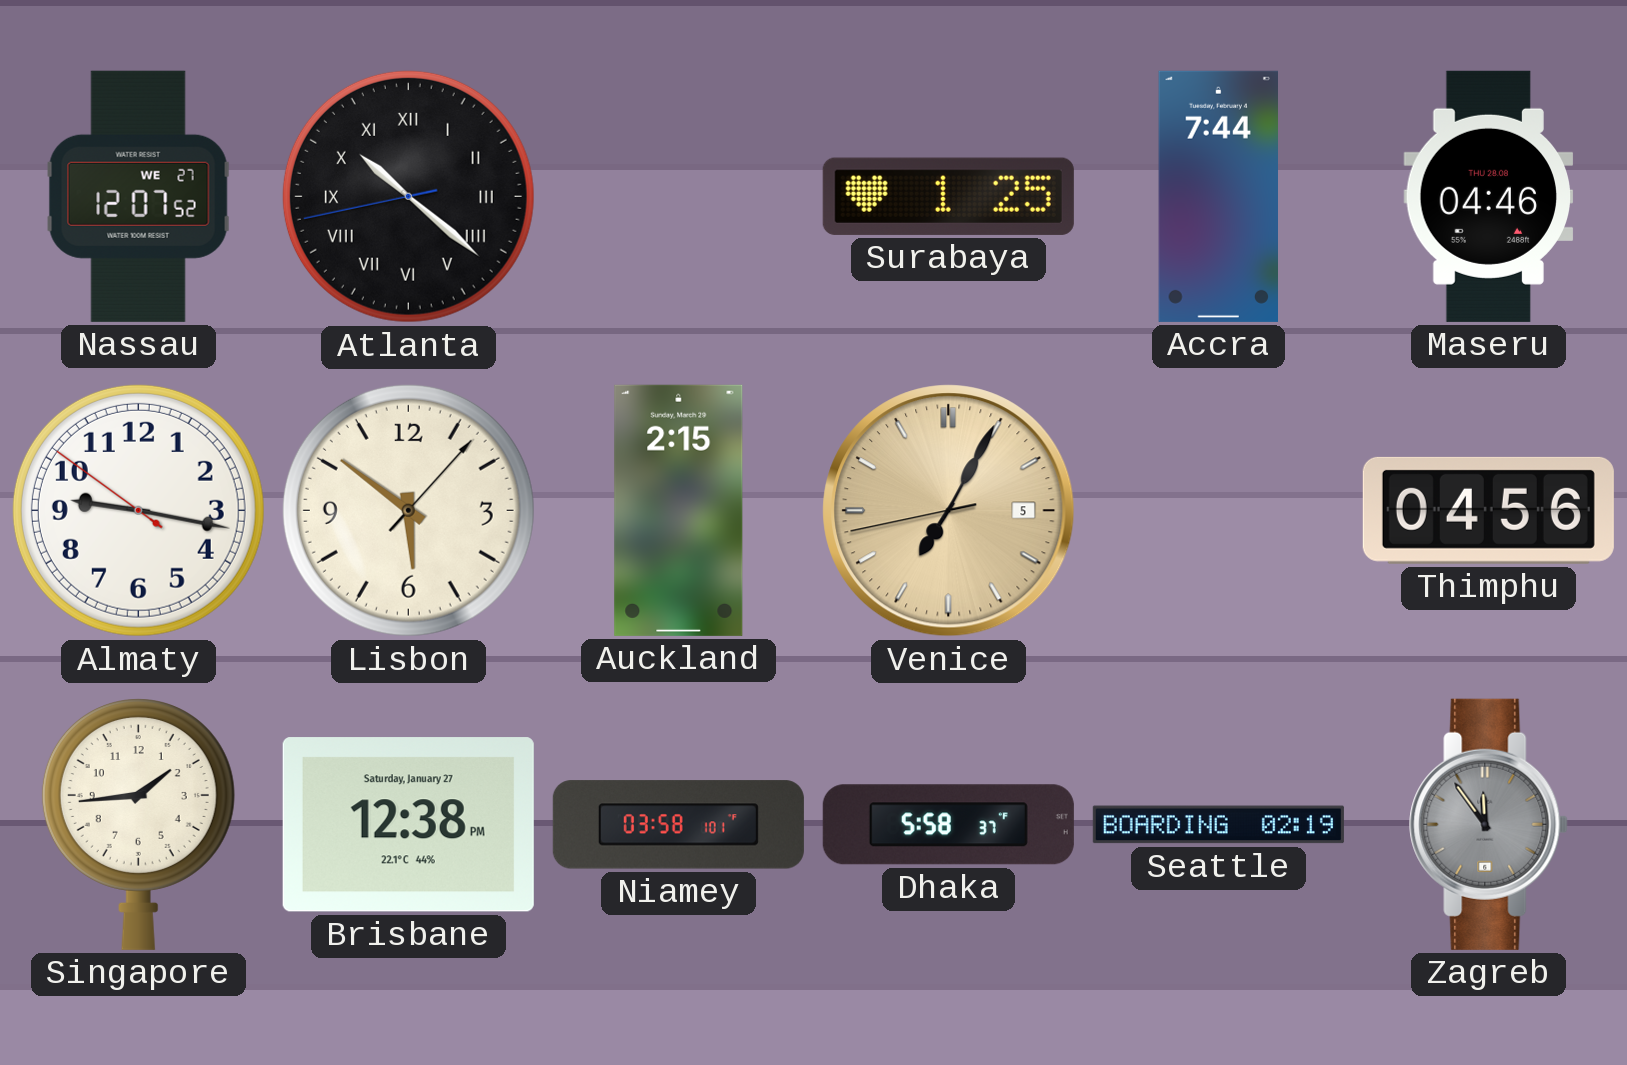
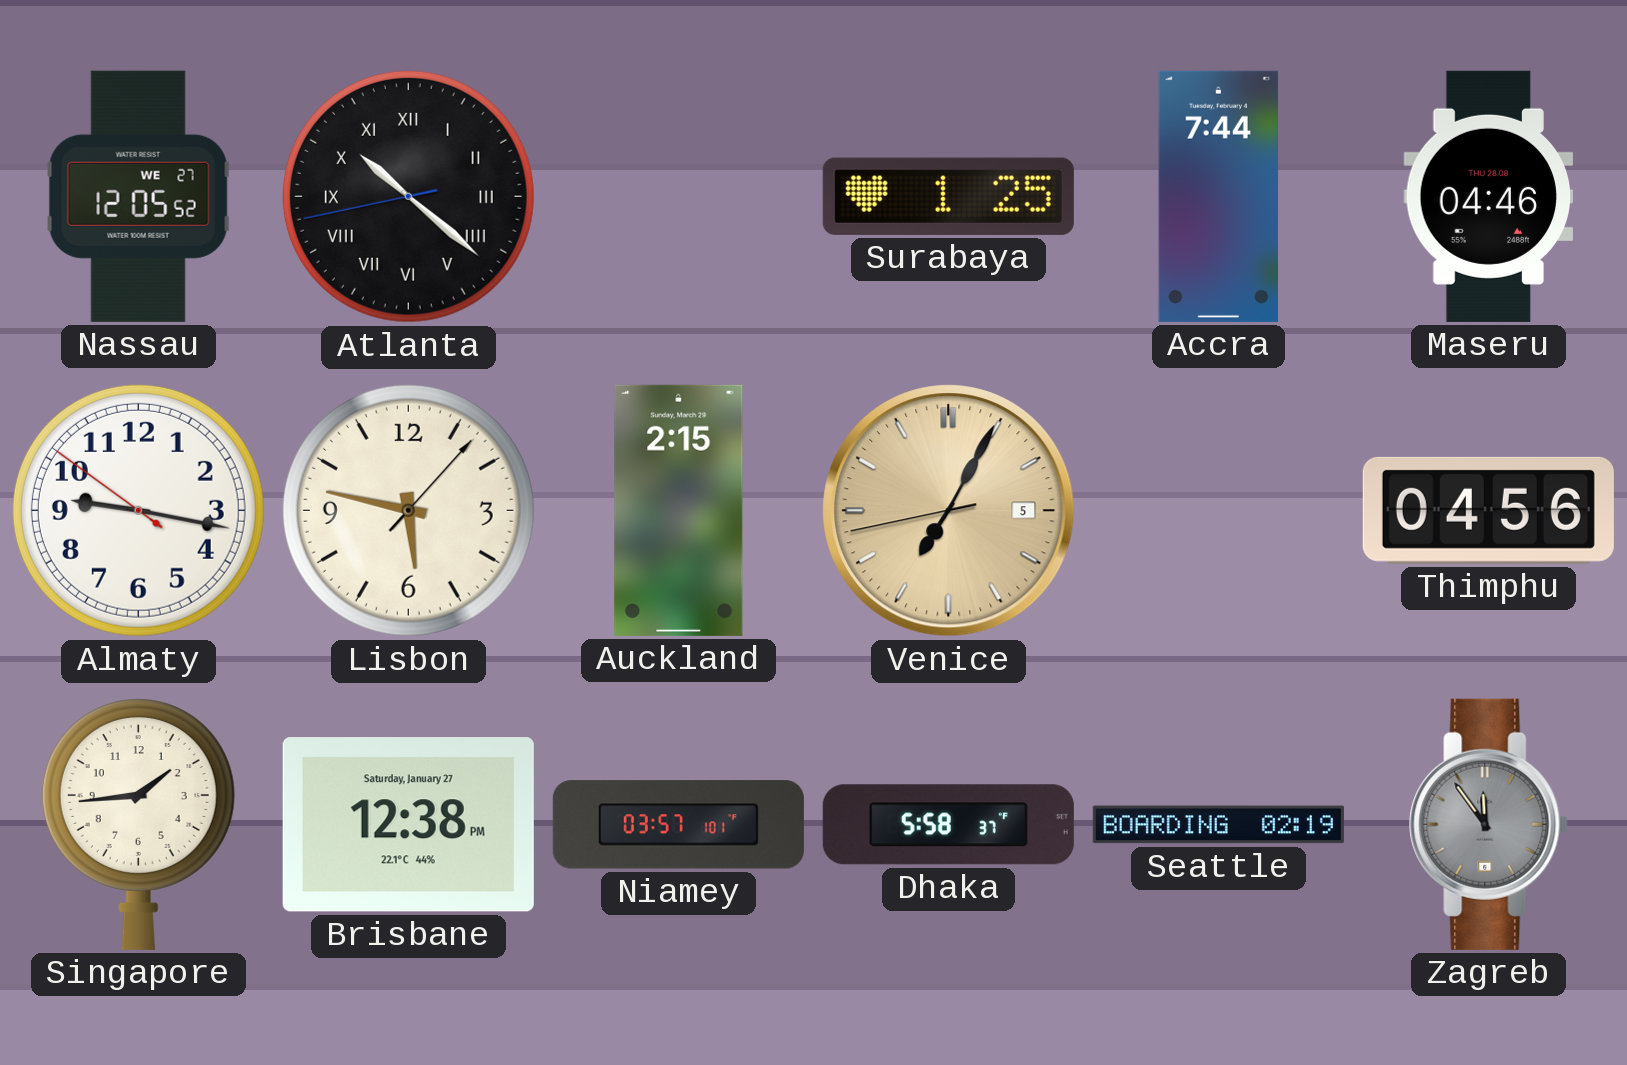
Nassau: 12:07 -> 12:05
Lisbon: 5:51 -> 5:47
Niamey: 03:58 -> 03:57
